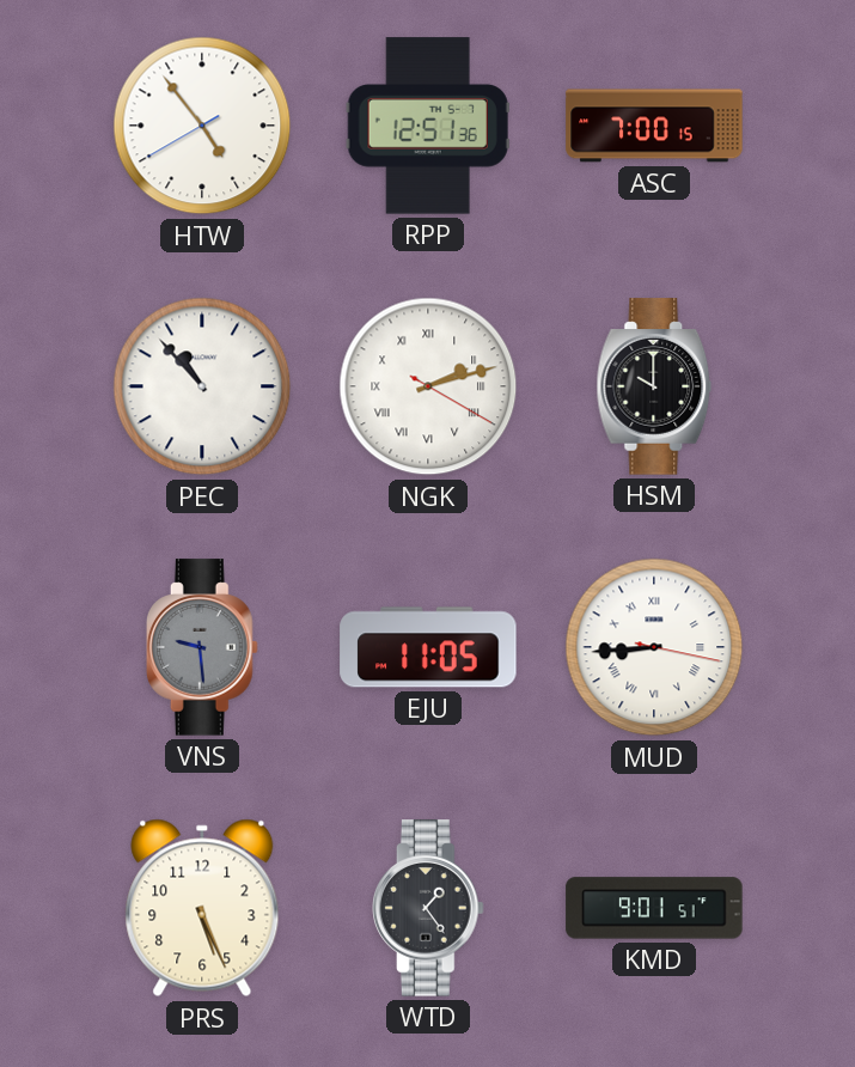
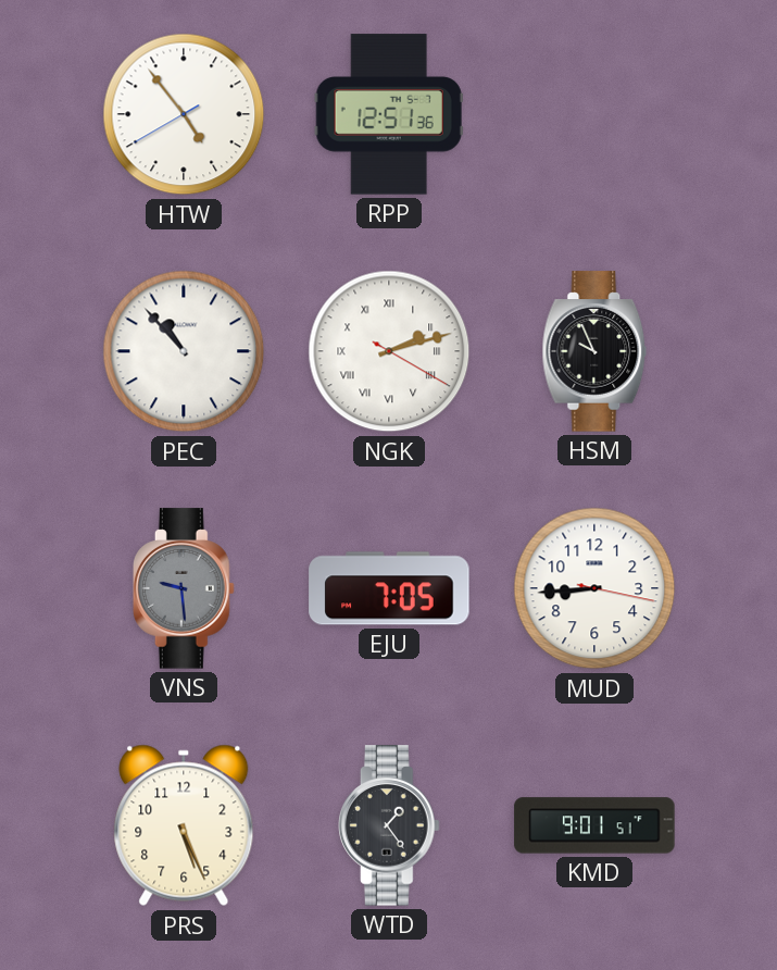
ASC: 7:00 -> none
HSM: 10:00 -> 9:56
EJU: 11:05 -> 7:05
MUD numerals: Roman -> Arabic
